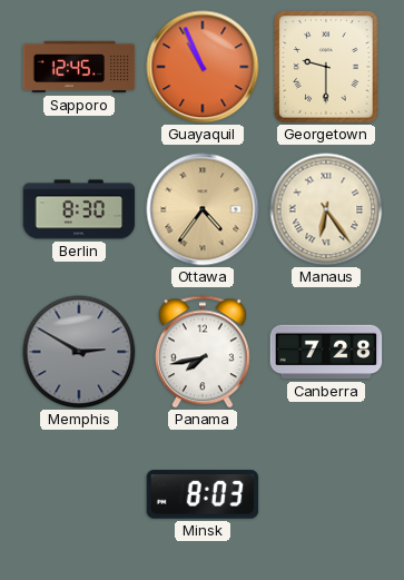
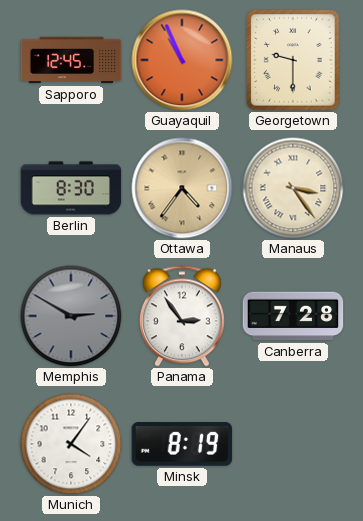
Manaus: 6:24 -> 3:24
Panama: 7:43 -> 2:54
Munich: none -> 4:06
Minsk: 8:03 -> 8:19
